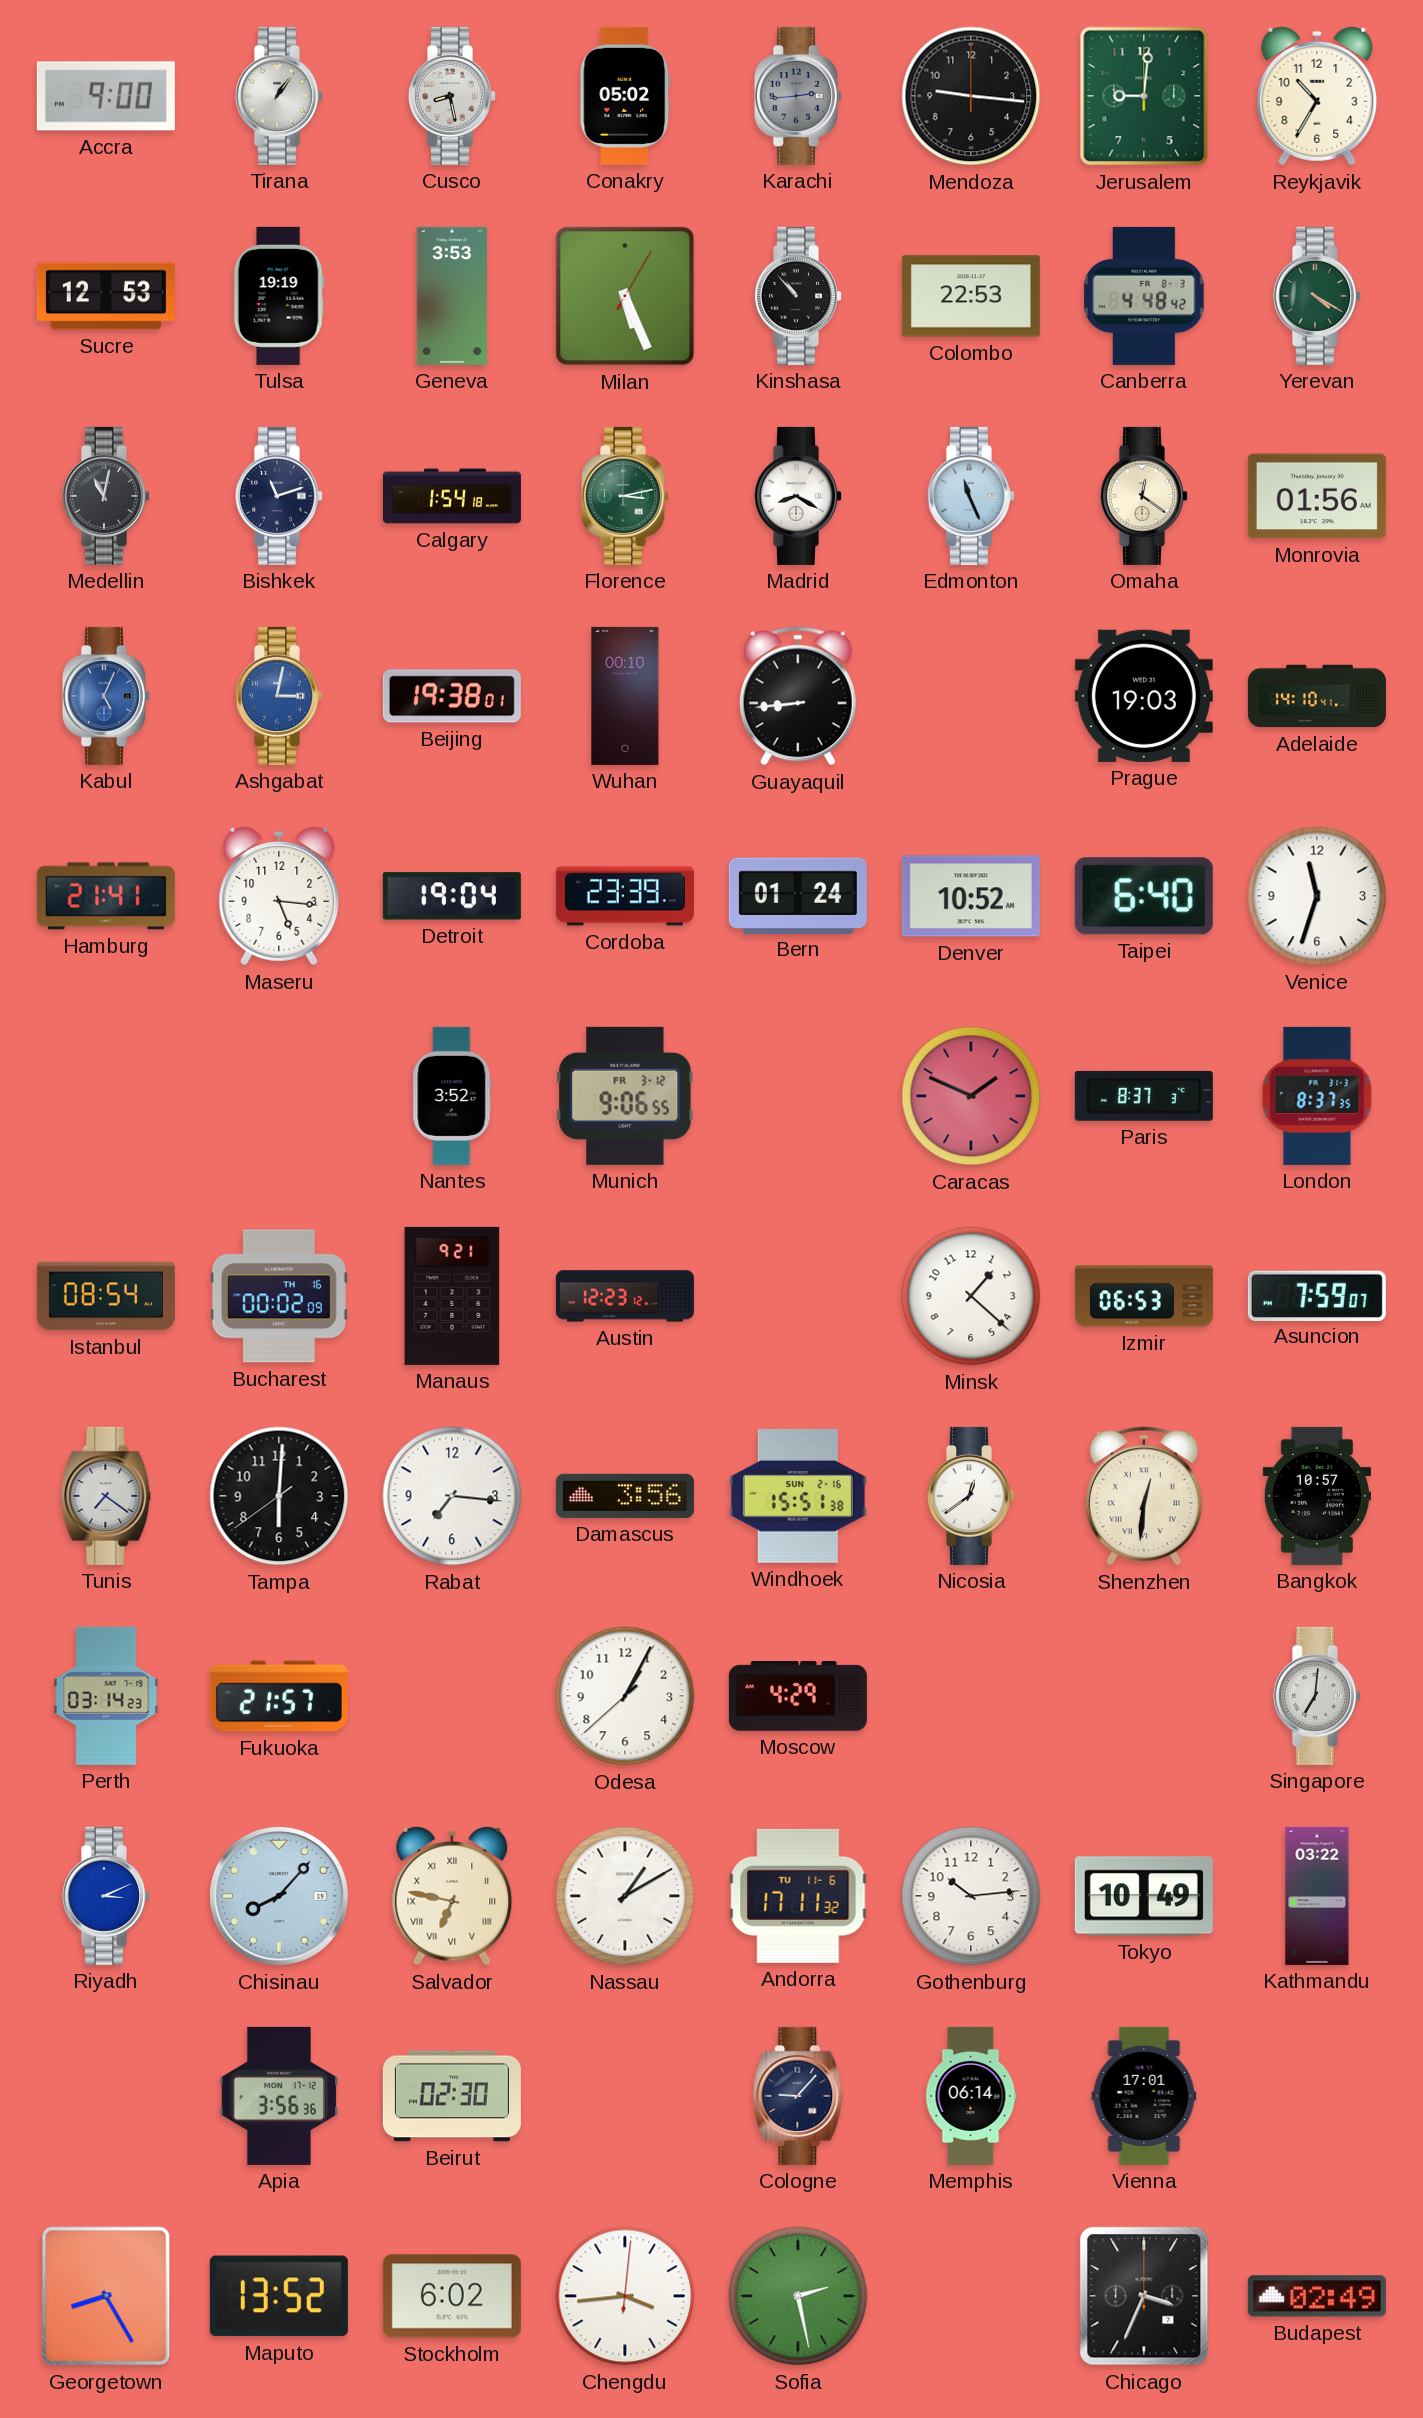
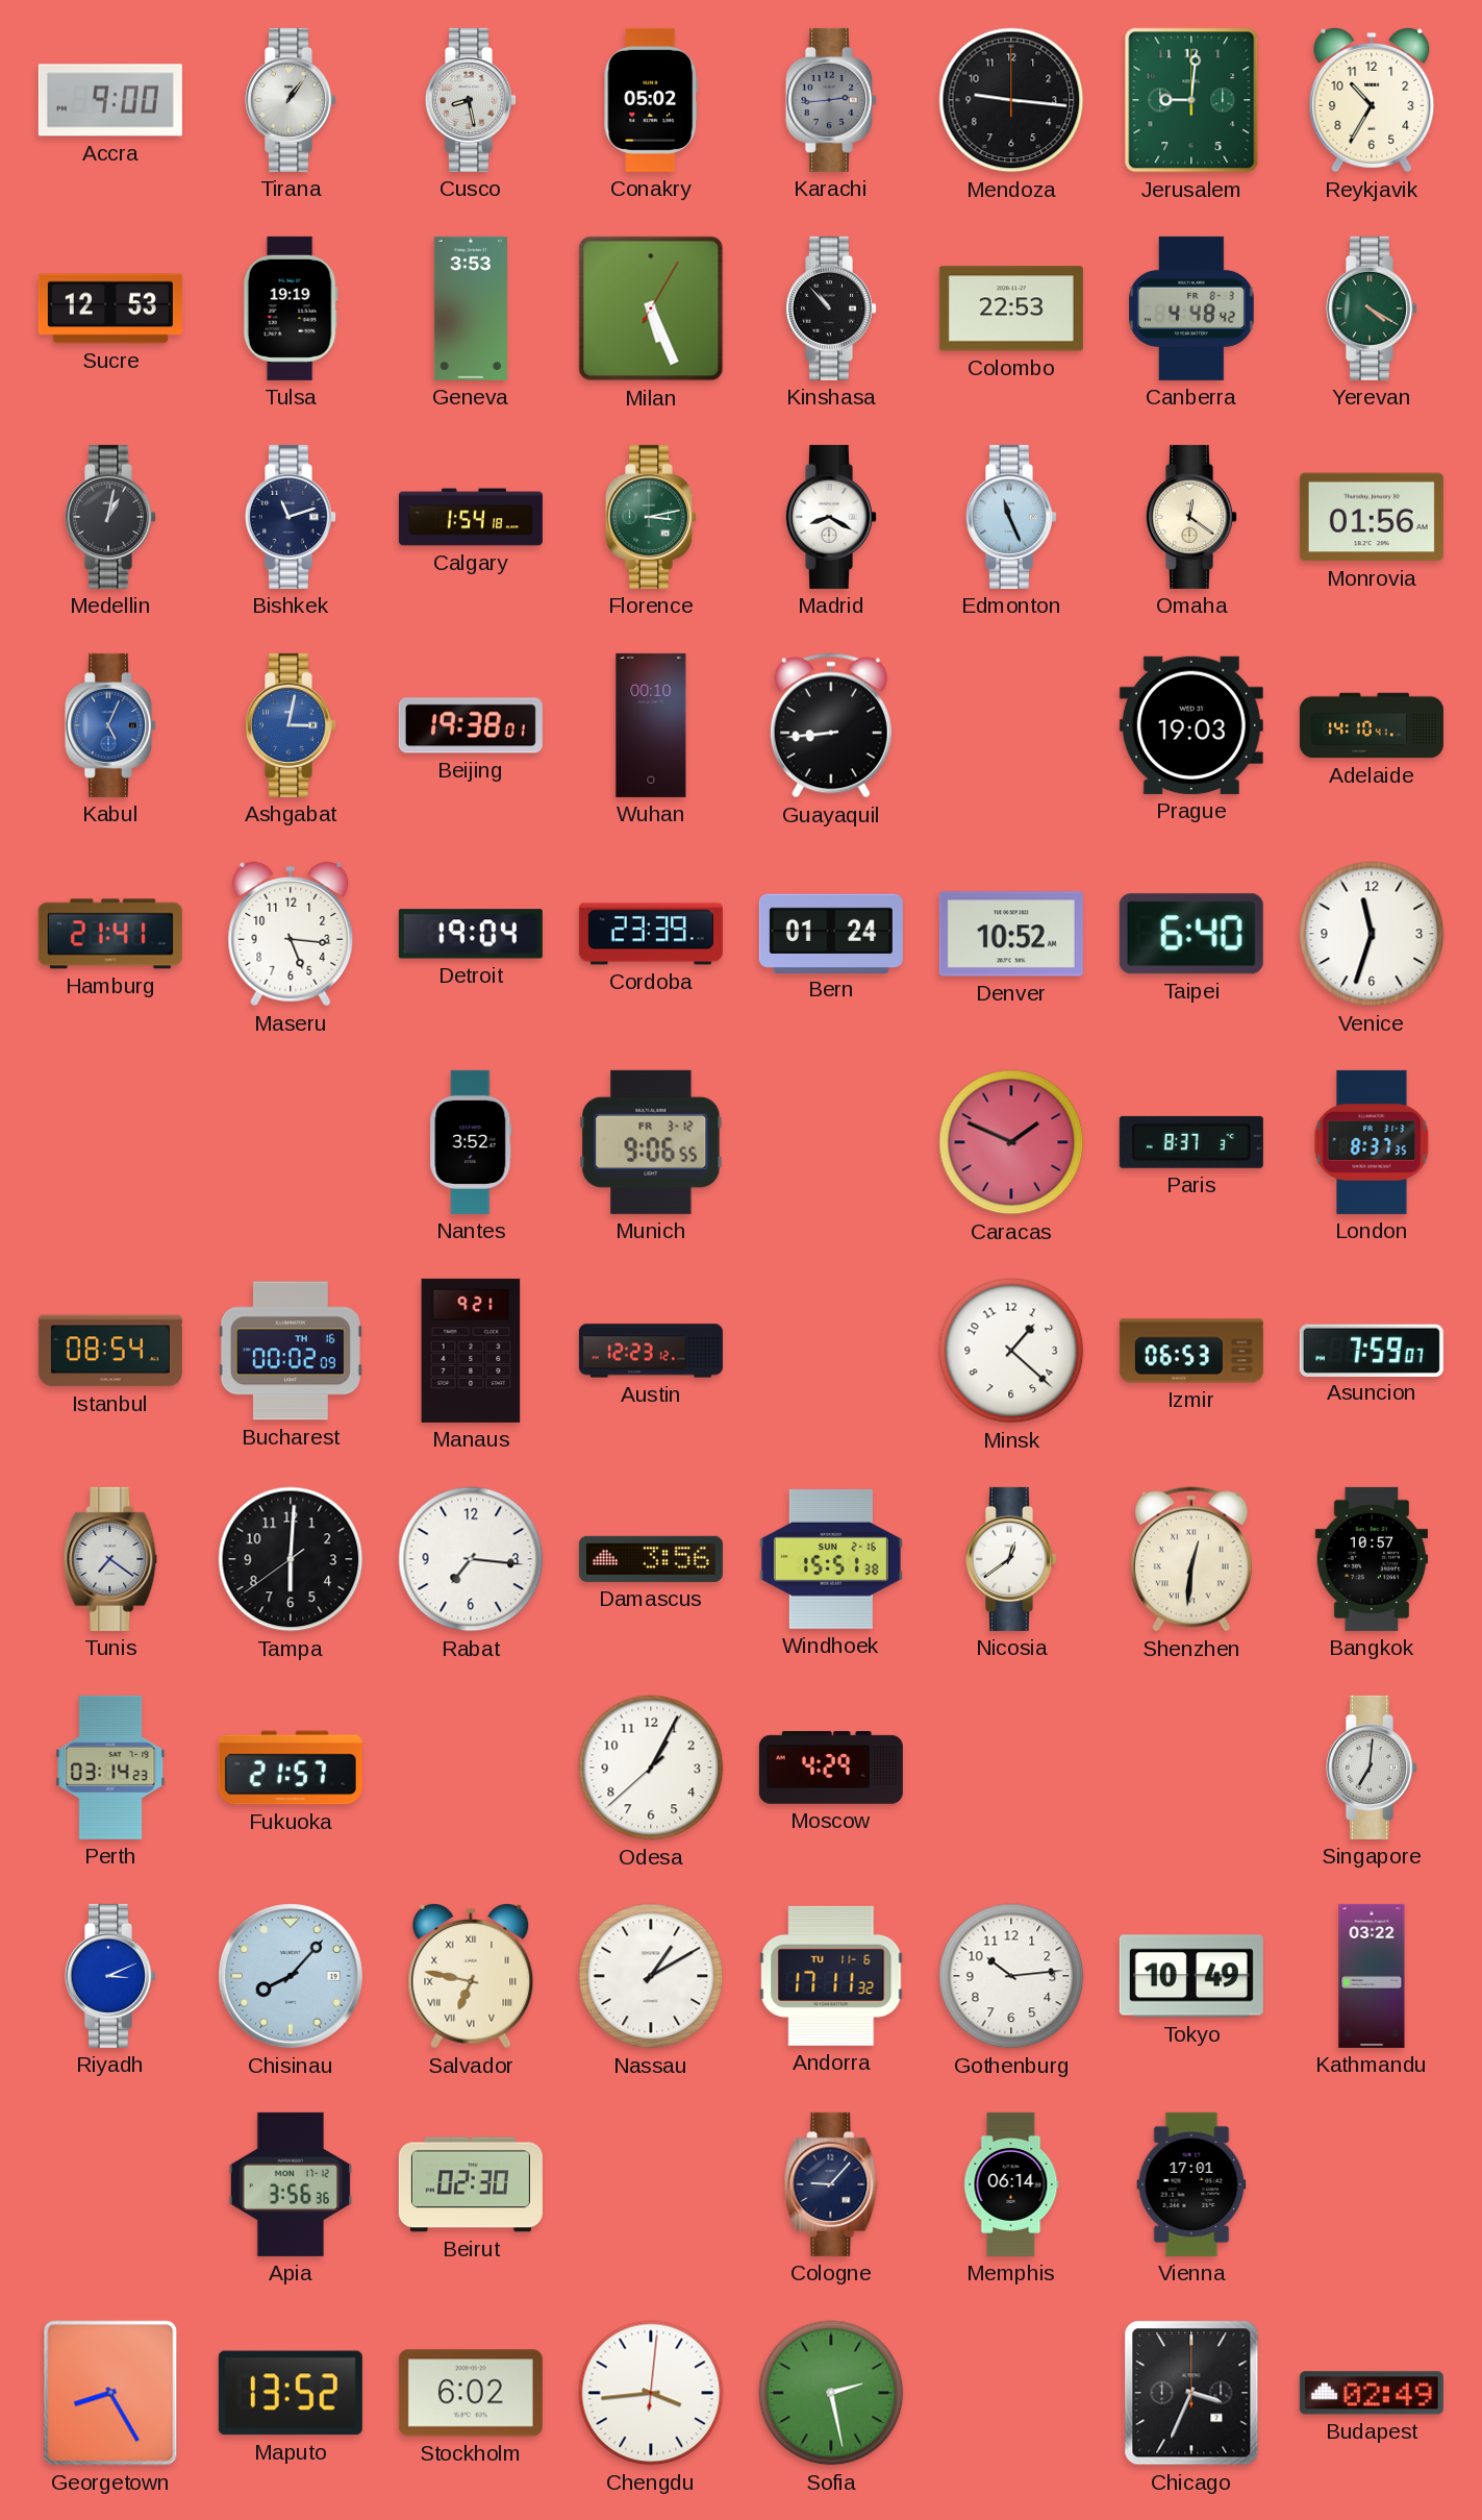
Medellin: 11:02 -> 1:02
